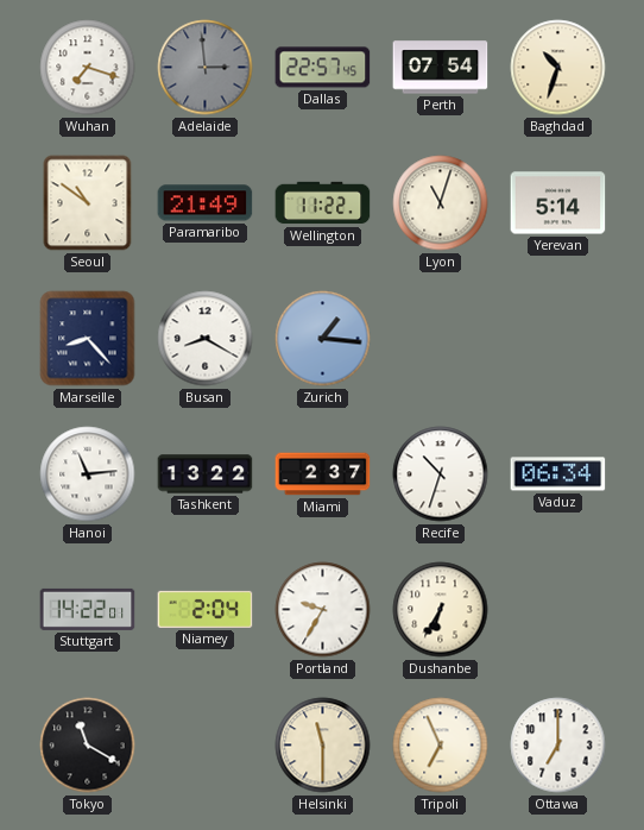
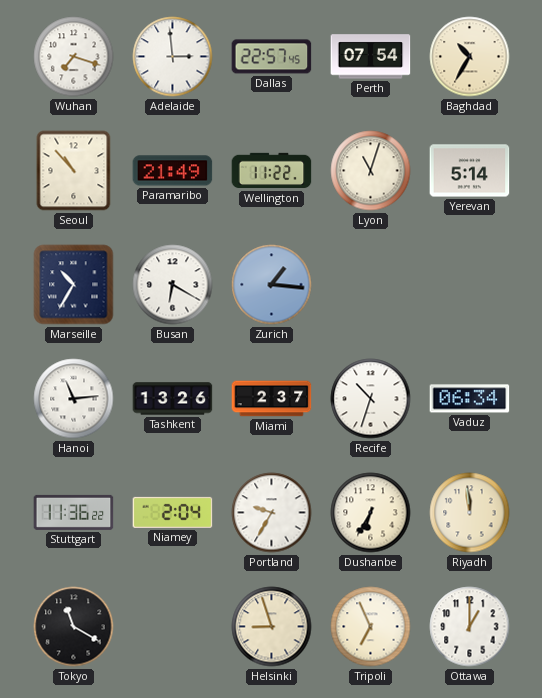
Adelaide dial: grey -> white
Baghdad: 10:33 -> 10:35
Seoul: 10:51 -> 10:53
Marseille: 8:23 -> 10:35
Busan: 8:20 -> 6:20
Tashkent: 13:22 -> 13:26
Stuttgart: 14:22 -> 11:36
Riyadh: none -> 11:59
Helsinki: 11:30 -> 8:57
Ottawa: 7:00 -> 1:00
